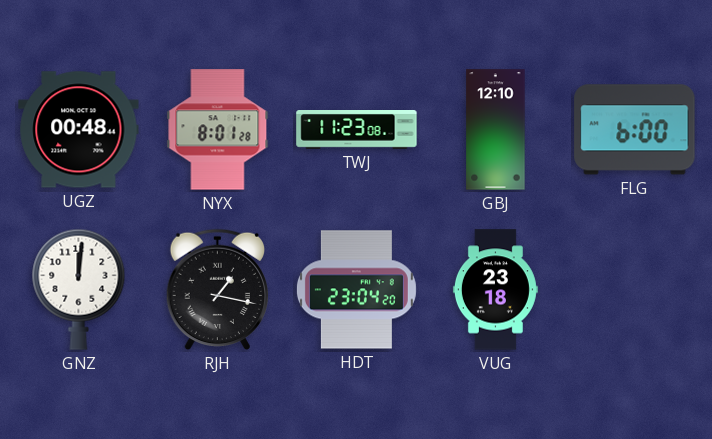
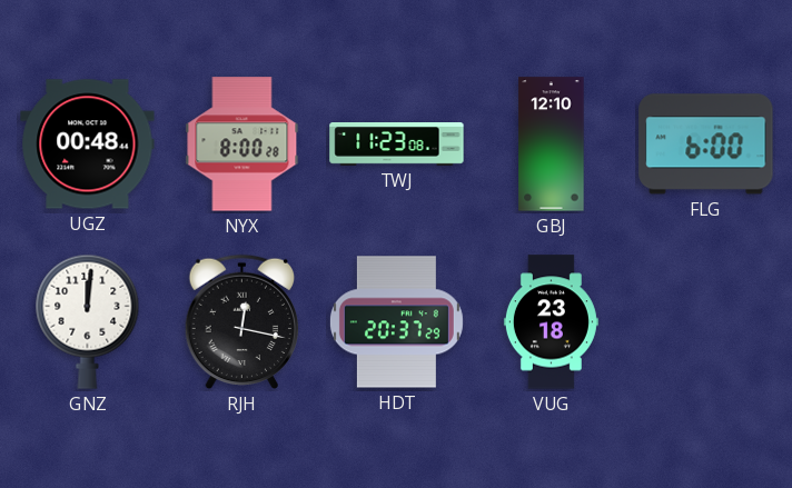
NYX: 8:01 -> 8:00
RJH: 1:17 -> 12:17
HDT: 23:04 -> 20:37
